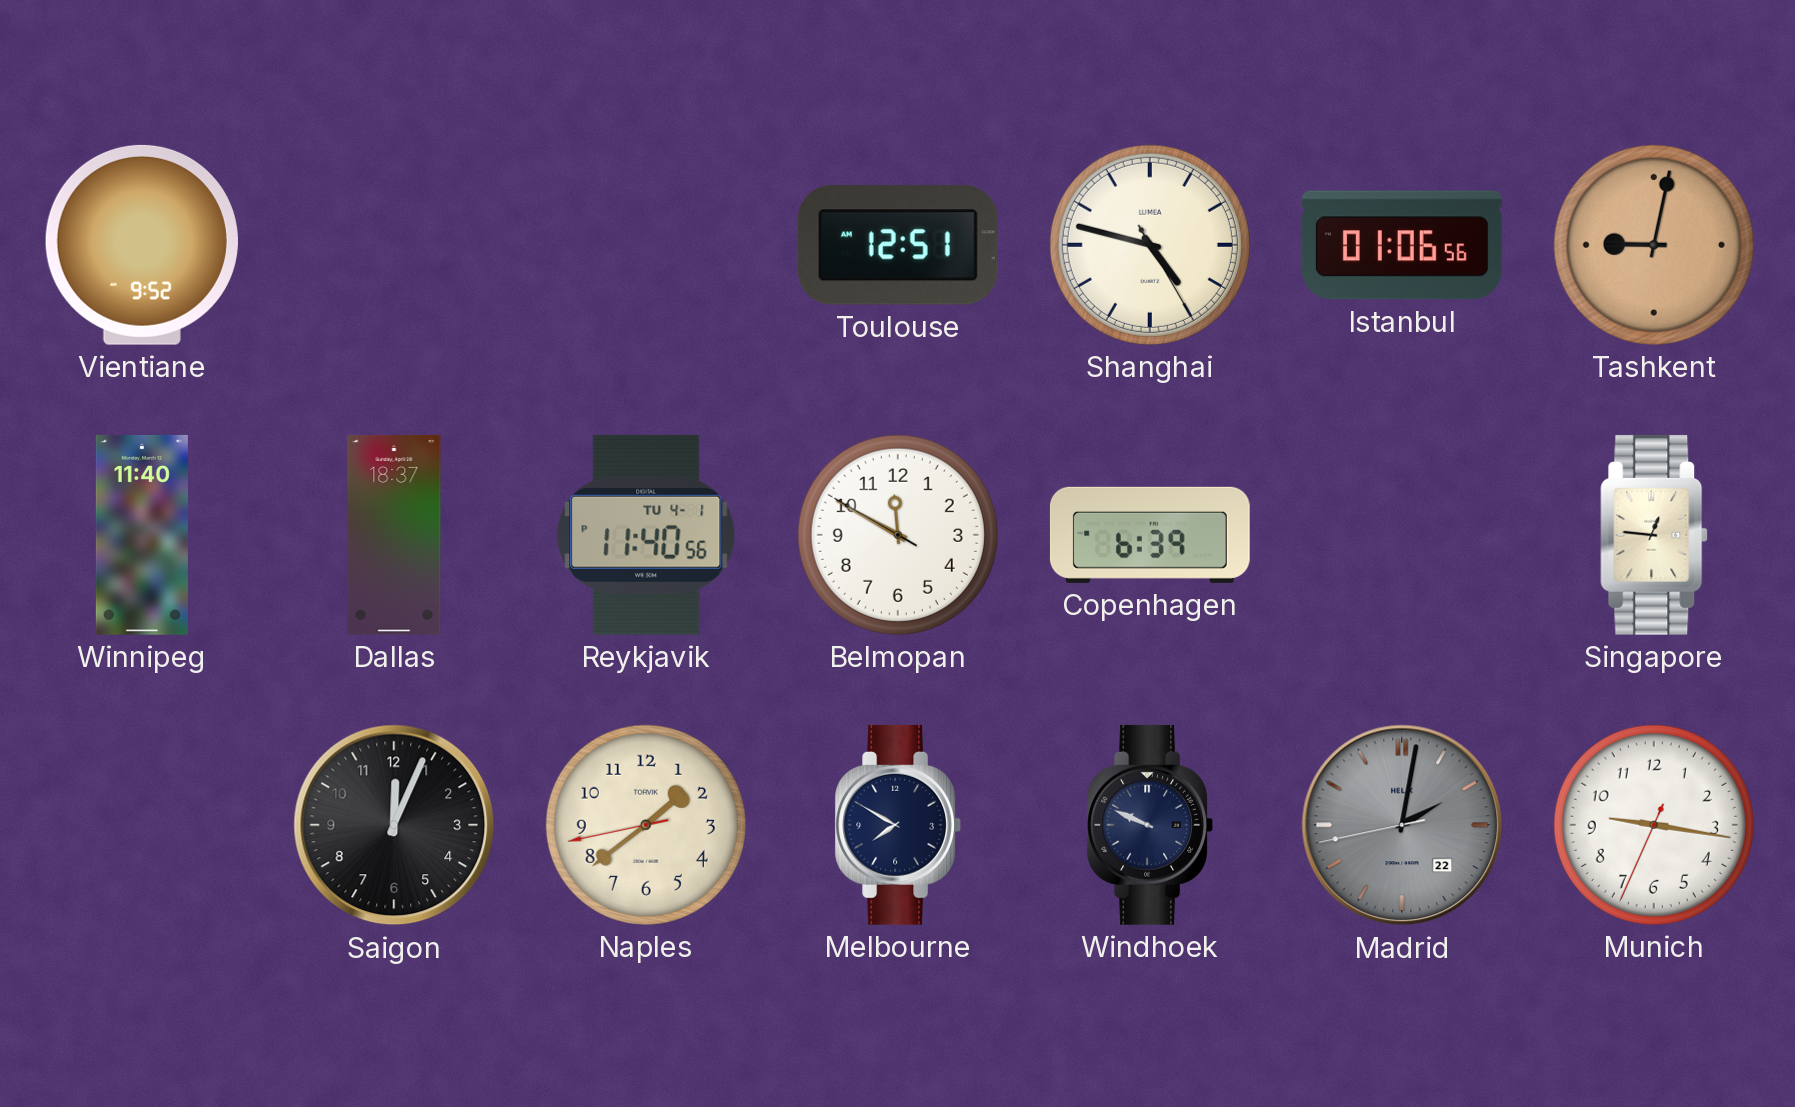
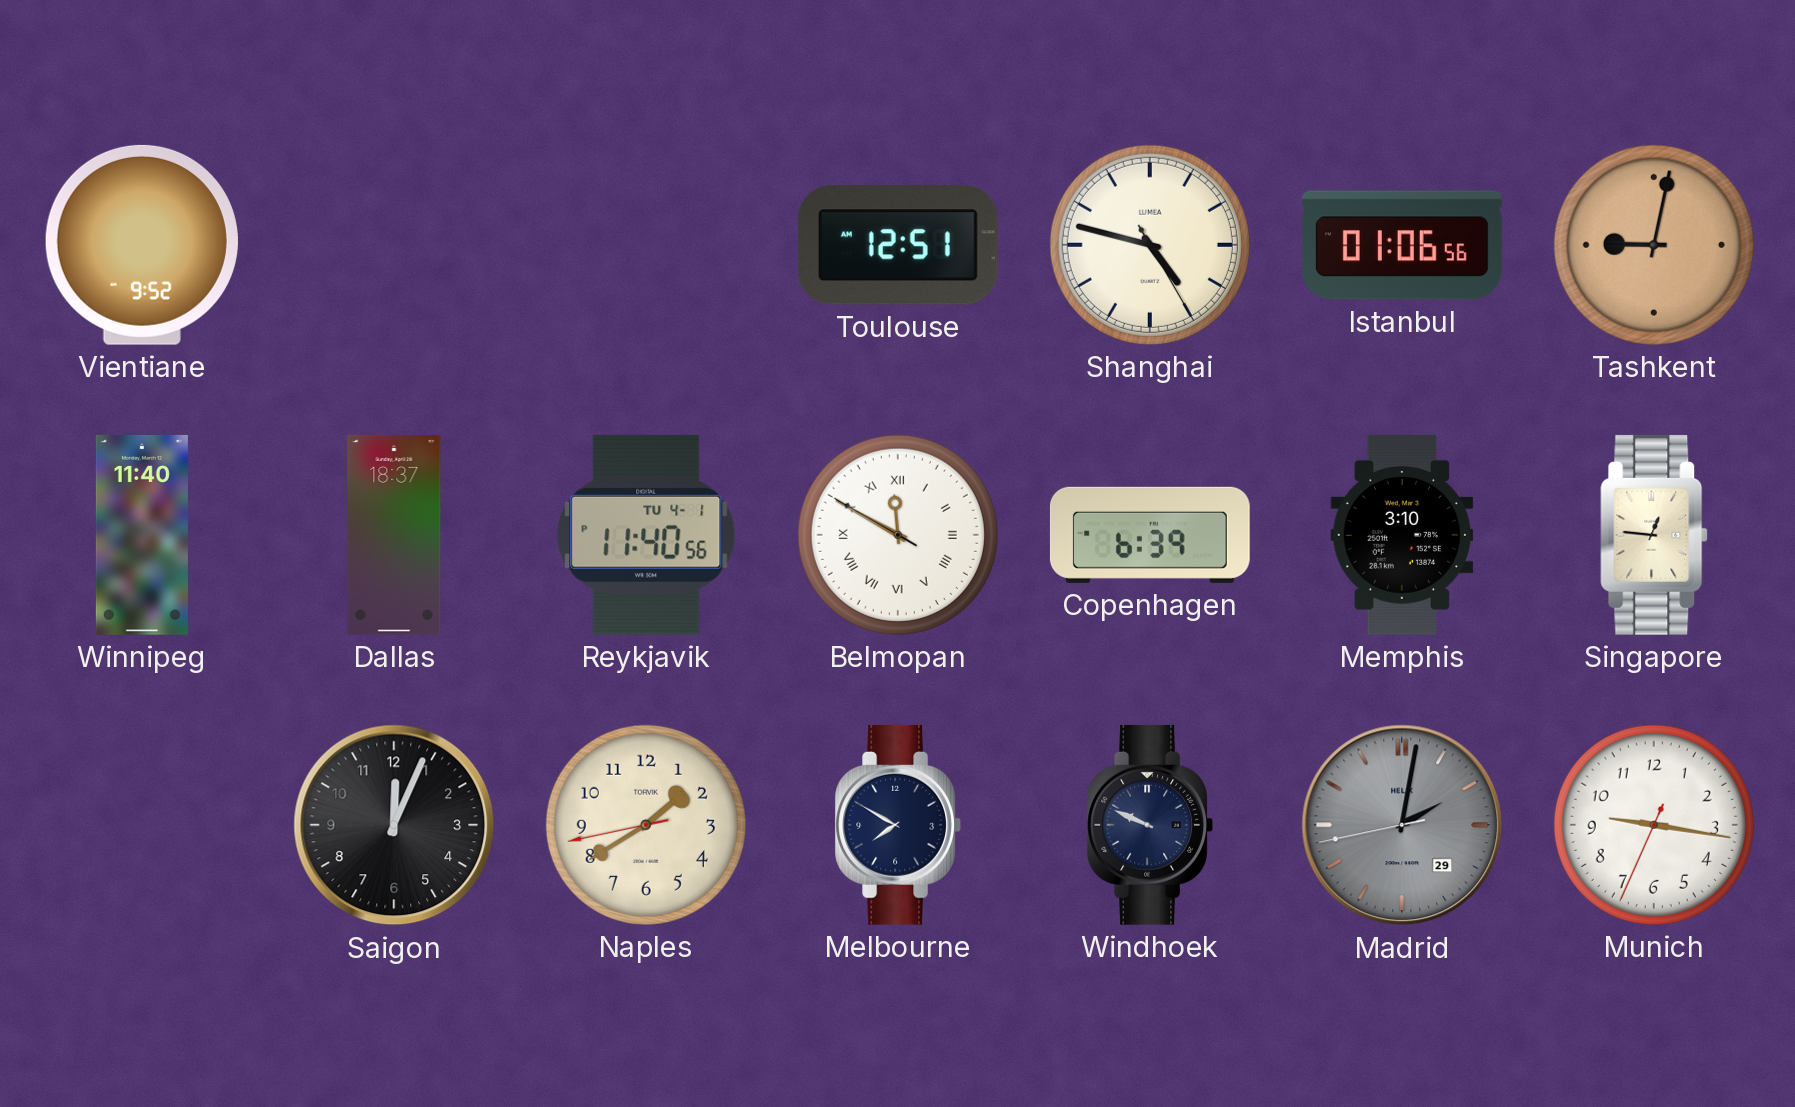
Belmopan numerals: Arabic -> Roman
Memphis: none -> 3:10
Naples: 1:38 -> 1:39
Madrid date: 22 -> 29
